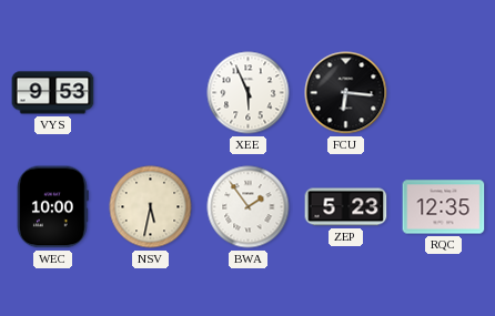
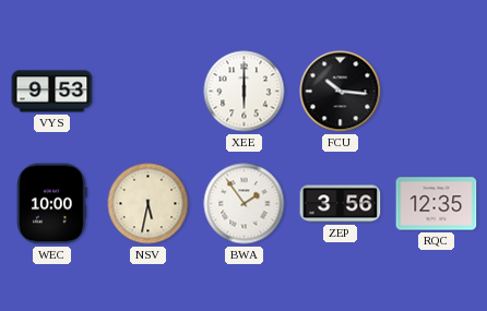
XEE: 5:56 -> 6:00
FCU: 6:16 -> 10:16
ZEP: 5:23 -> 3:56
